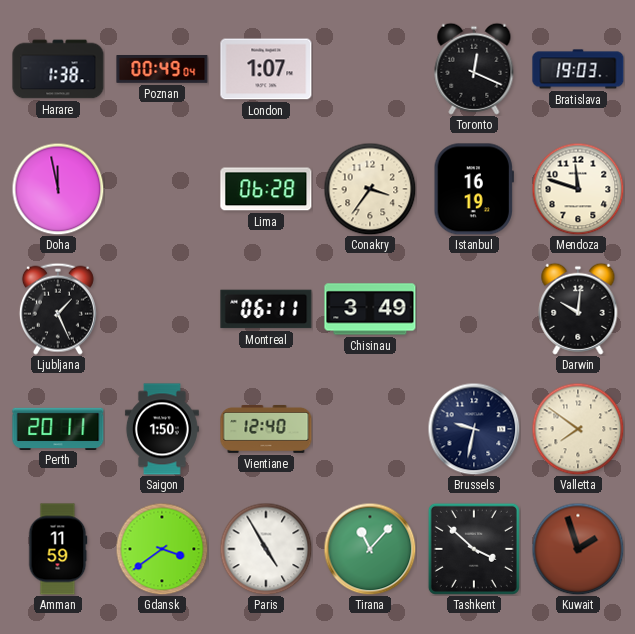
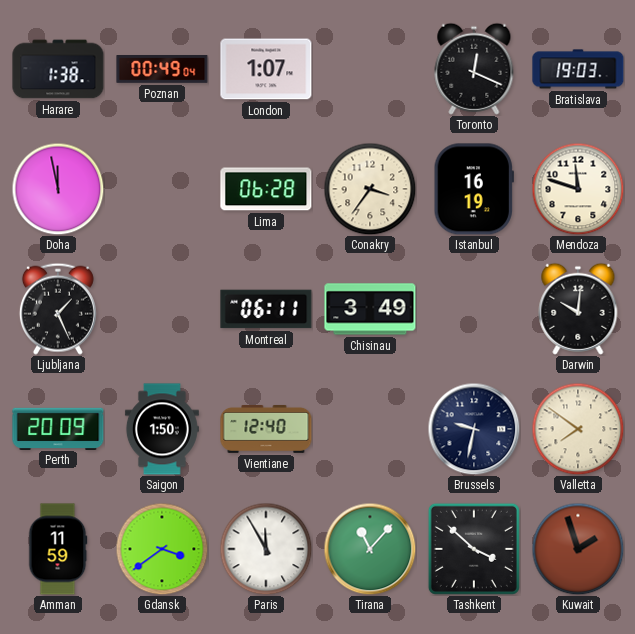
Perth: 20:11 -> 20:09
Paris: 4:55 -> 11:55
